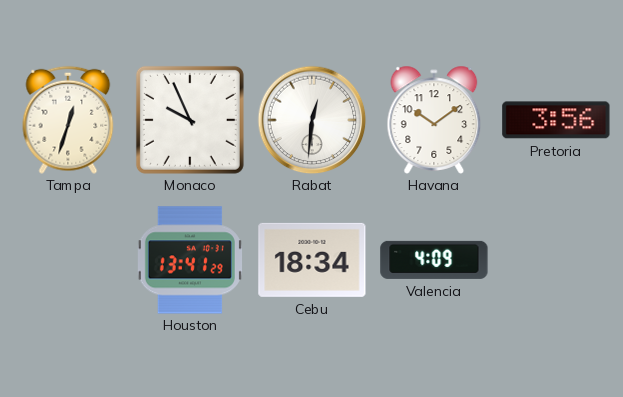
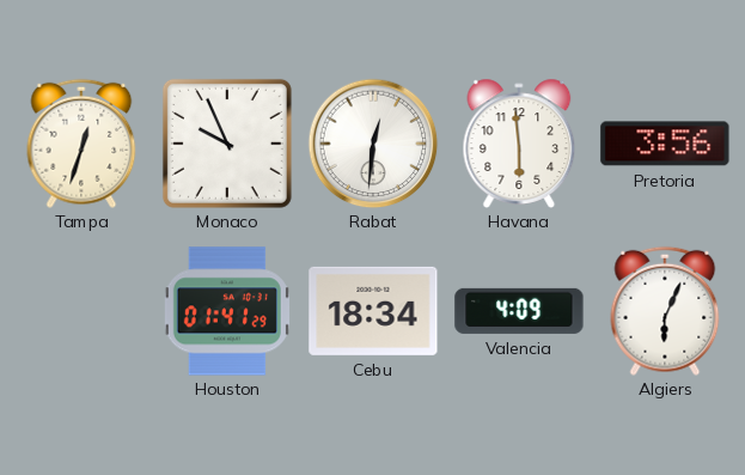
Havana: 10:09 -> 5:59
Houston: 13:41 -> 01:41
Algiers: none -> 6:04
